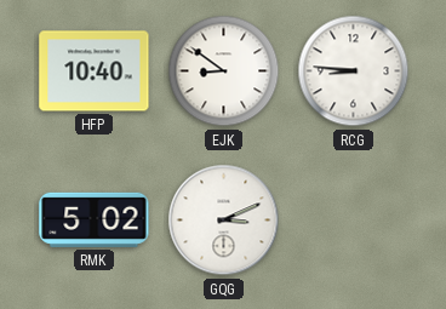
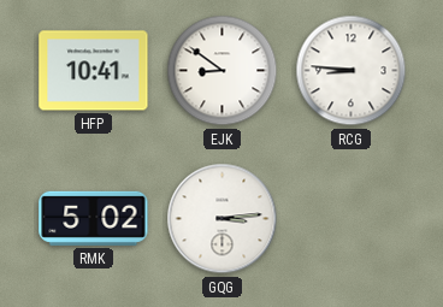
HFP: 10:40 -> 10:41
GQG: 3:11 -> 3:14
